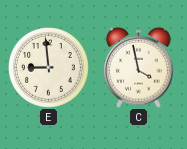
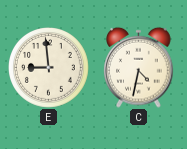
C: 3:58 -> 4:32
